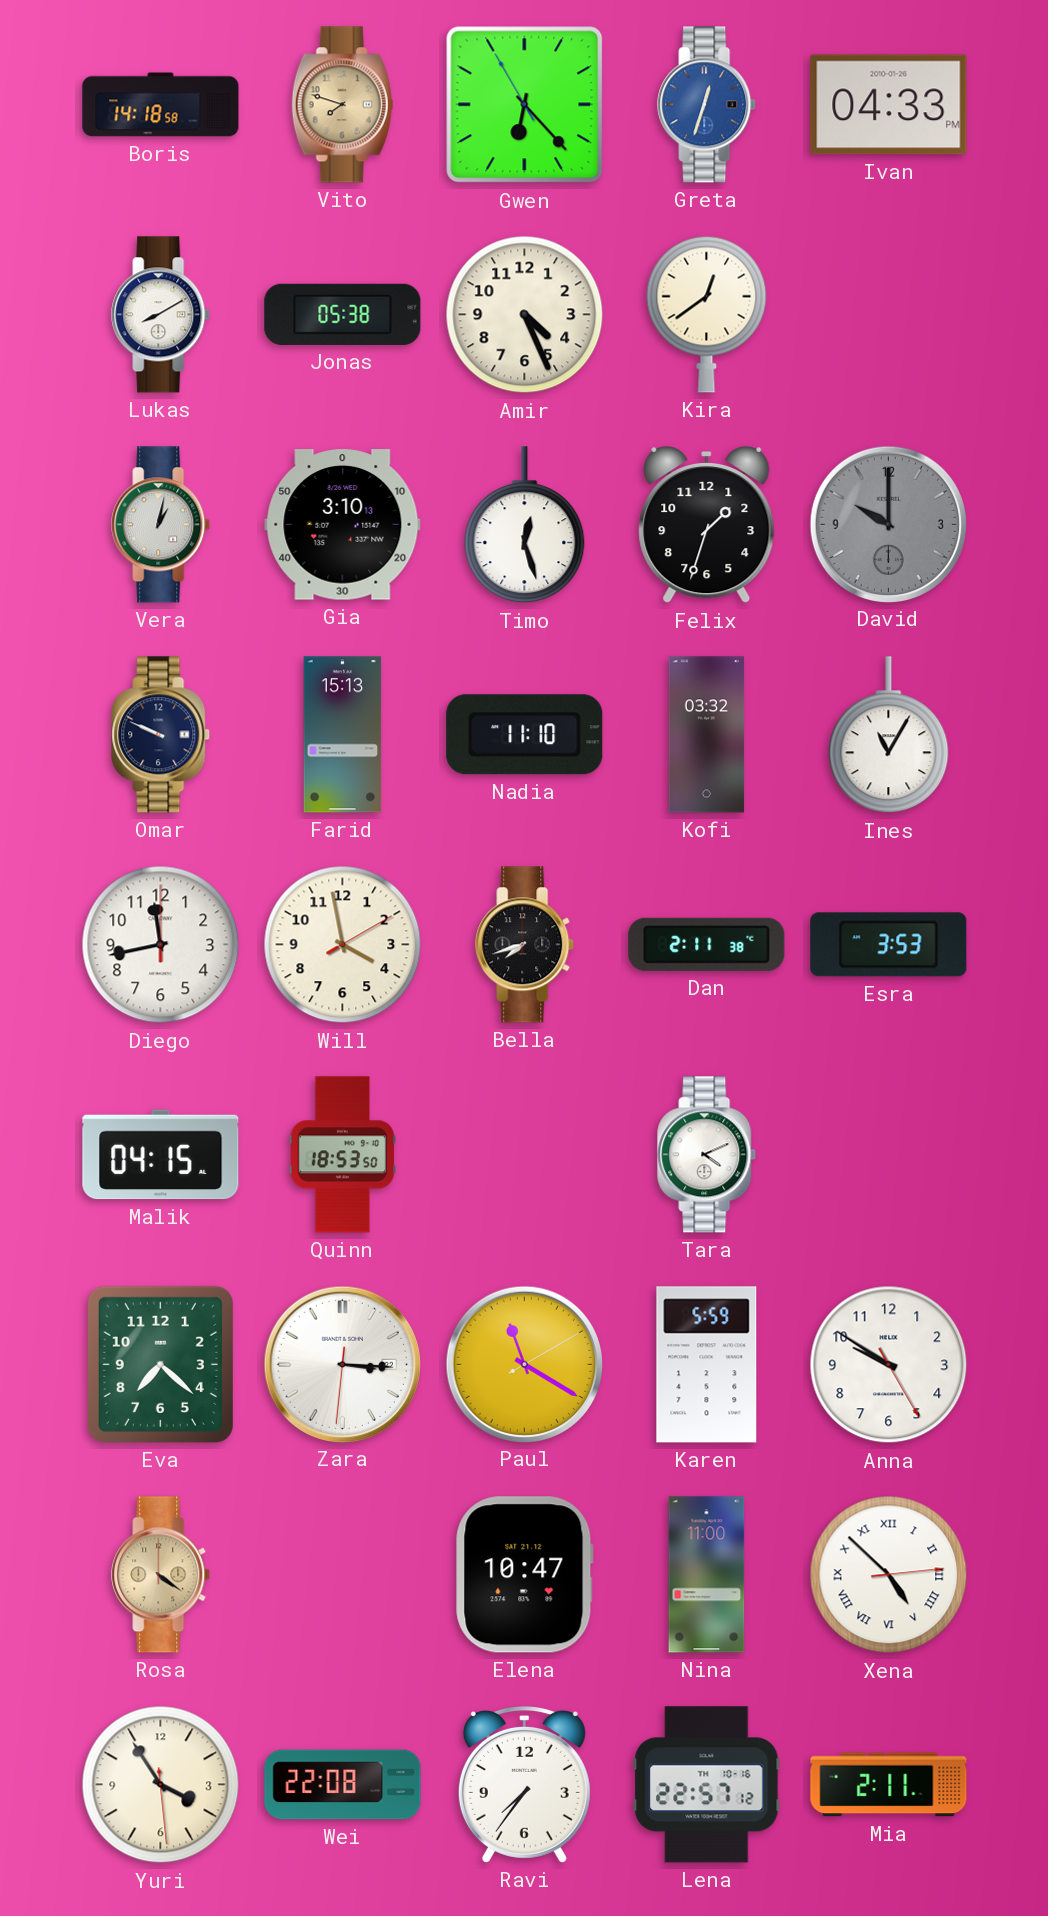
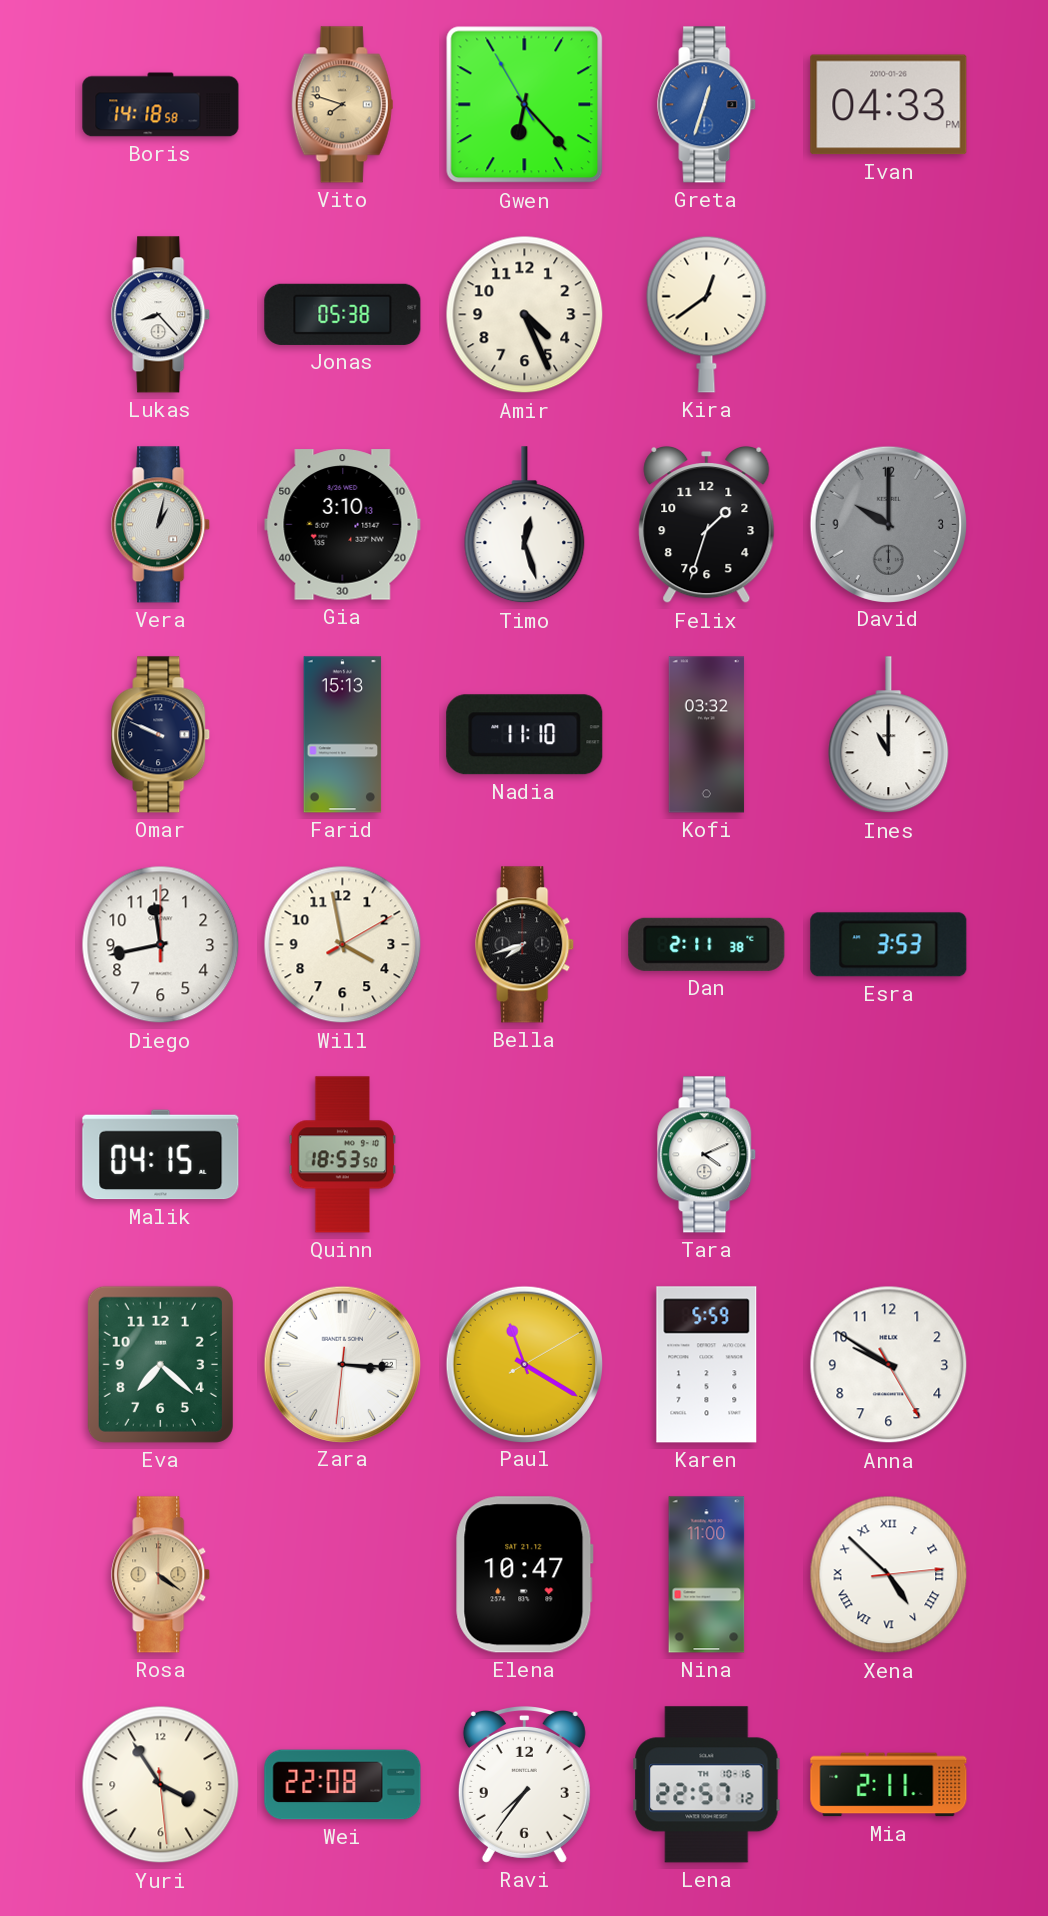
Lukas: 8:10 -> 8:23
Ines: 11:05 -> 11:00
